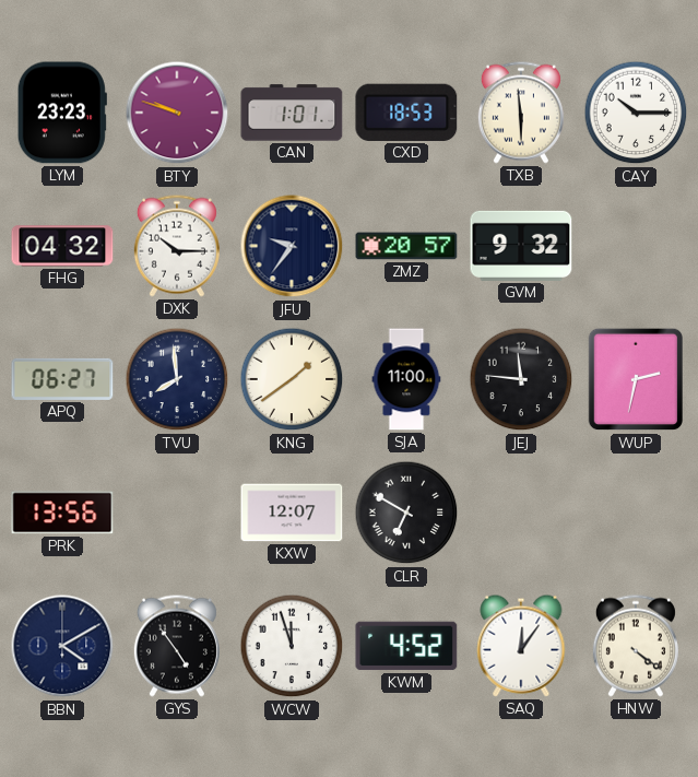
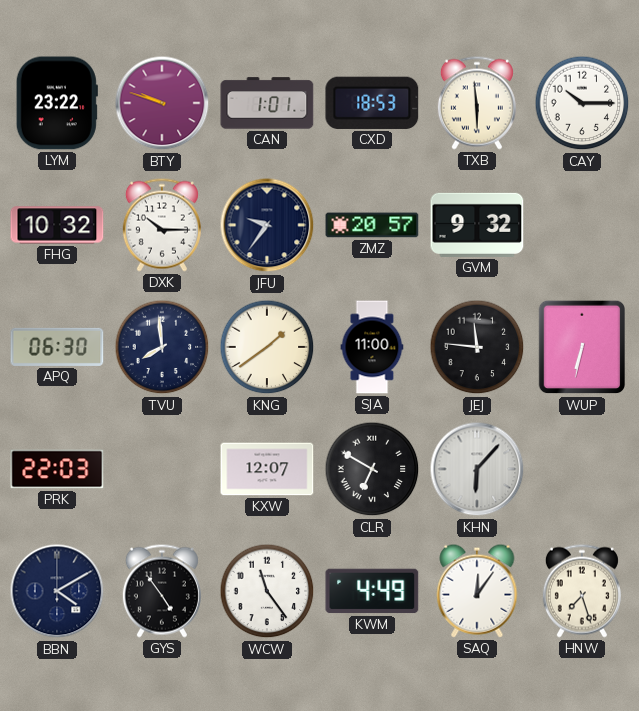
LYM: 23:23 -> 23:22
FHG: 04:32 -> 10:32
APQ: 06:27 -> 06:30
WUP: 2:32 -> 6:32
PRK: 13:56 -> 22:03
KHN: none -> 6:07
WCW: 11:57 -> 11:24
KWM: 4:52 -> 4:49
HNW: 4:21 -> 7:27
